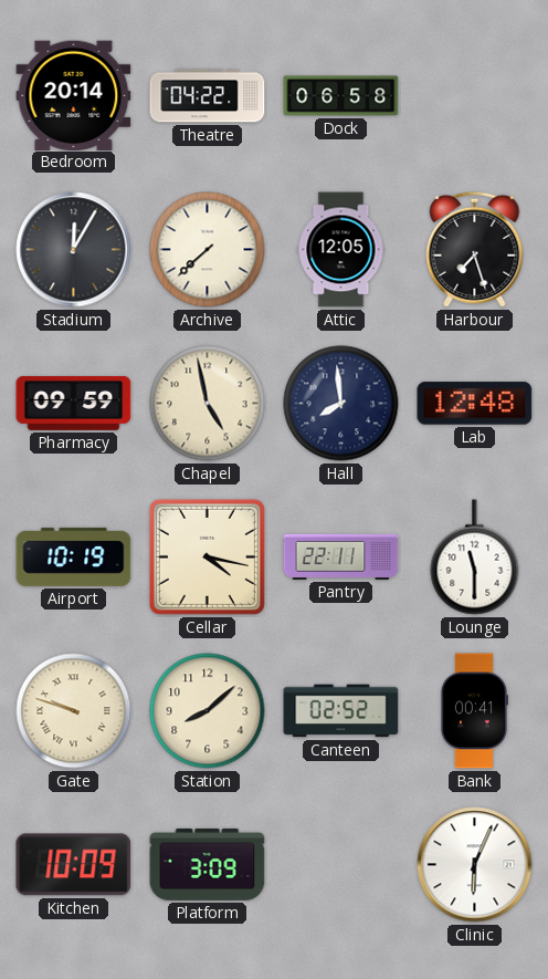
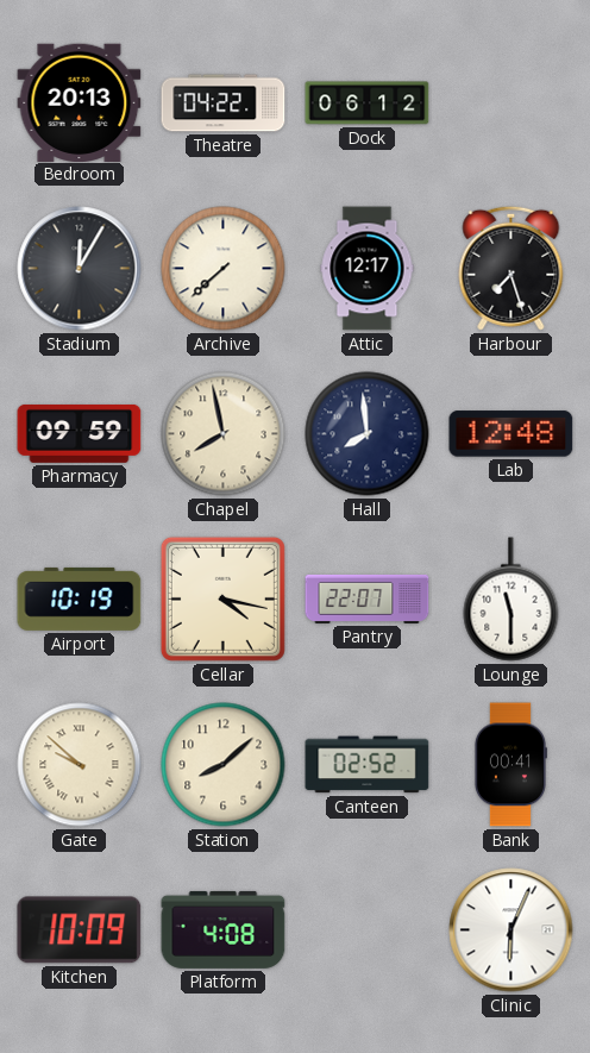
Bedroom: 20:14 -> 20:13
Dock: 06:58 -> 06:12
Attic: 12:05 -> 12:17
Chapel: 4:58 -> 7:58
Pantry: 22:11 -> 22:07
Gate: 9:48 -> 9:52
Platform: 3:09 -> 4:08
